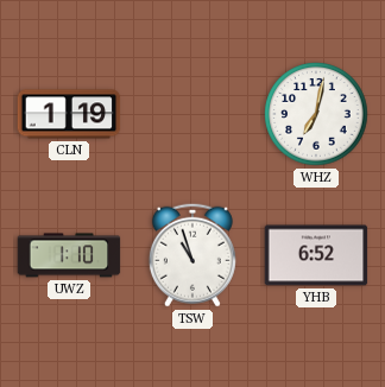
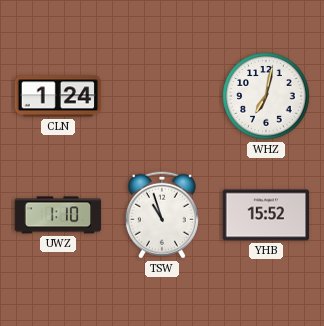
CLN: 1:19 -> 1:24
YHB: 6:52 -> 15:52
